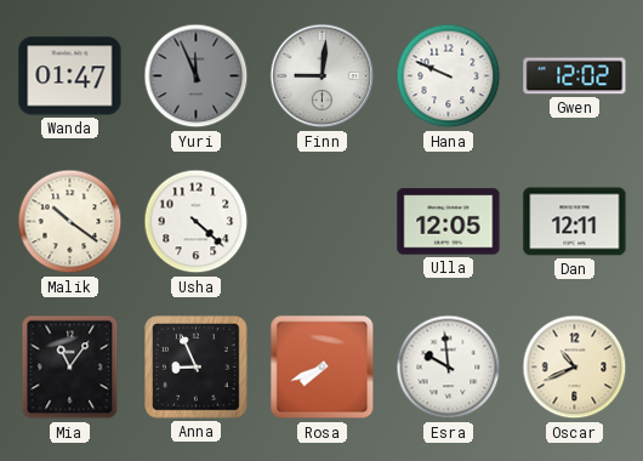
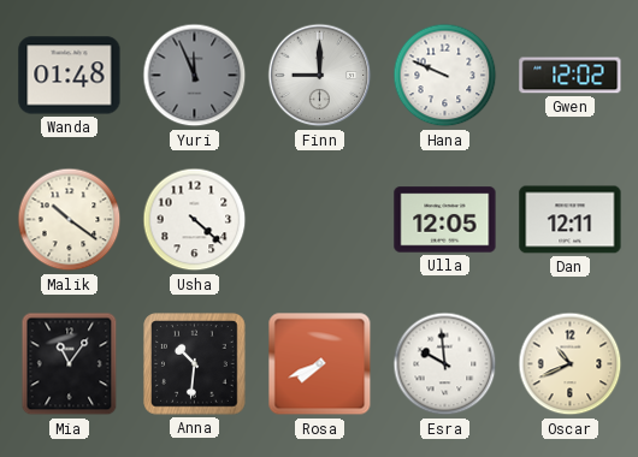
Wanda: 01:47 -> 01:48
Finn: 9:01 -> 9:00
Anna: 8:56 -> 10:31
